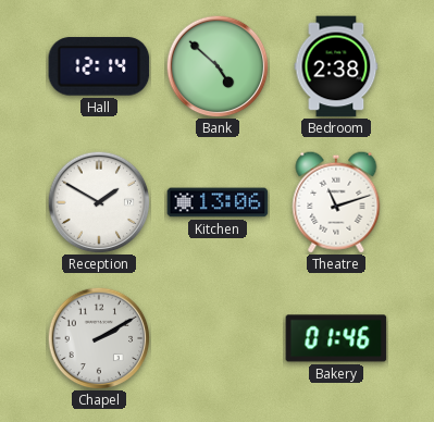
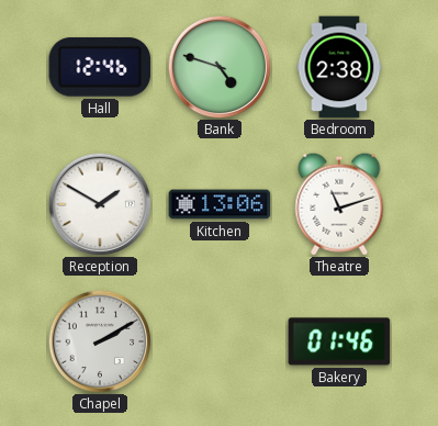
Hall: 12:14 -> 12:46
Bank: 4:52 -> 4:48
